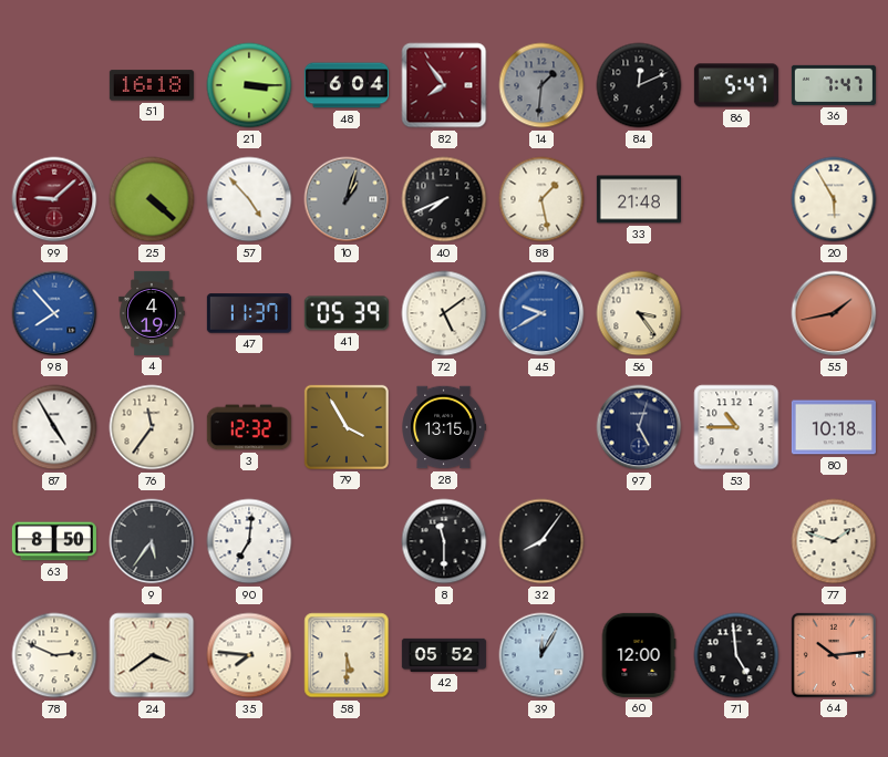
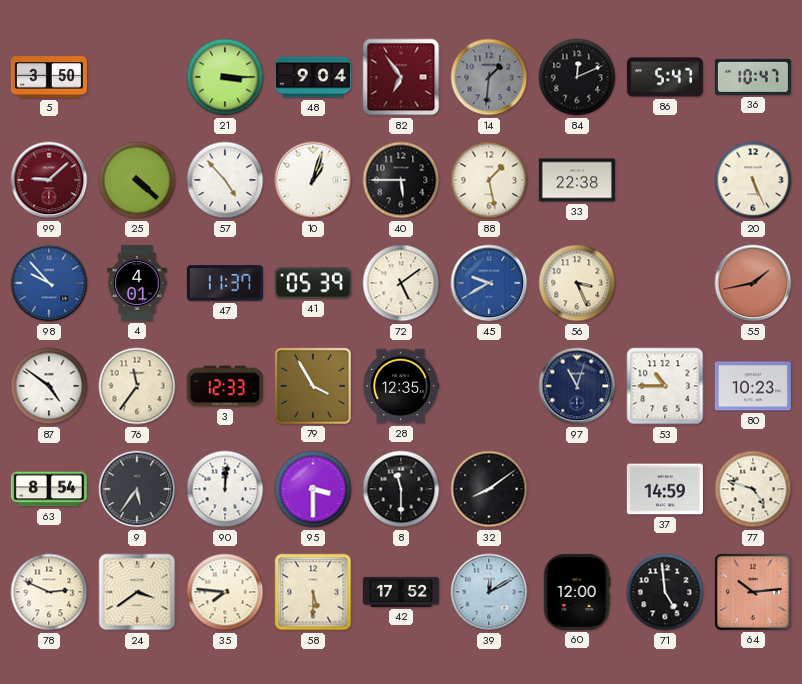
5: none -> 3:50
51: 16:18 -> none
48: 6:04 -> 9:04
82: 7:54 -> 6:54
36: 7:47 -> 10:47
10 dial: grey -> white
40: 7:41 -> 5:45
33: 21:48 -> 22:38
20: 5:55 -> 5:26
98: 7:53 -> 9:53
4: 4:19 -> 4:01
56: 3:24 -> 3:26
87: 4:55 -> 4:51
3: 12:32 -> 12:33
28: 13:15 -> 12:35
97: 5:03 -> 11:03
80: 10:18 -> 10:23
63: 8:50 -> 8:54
90: 7:01 -> 12:01
95: none -> 3:30
32: 8:06 -> 8:09
37: none -> 14:59
77: 1:48 -> 4:48
42: 05:52 -> 17:52
39: 12:05 -> 12:10
